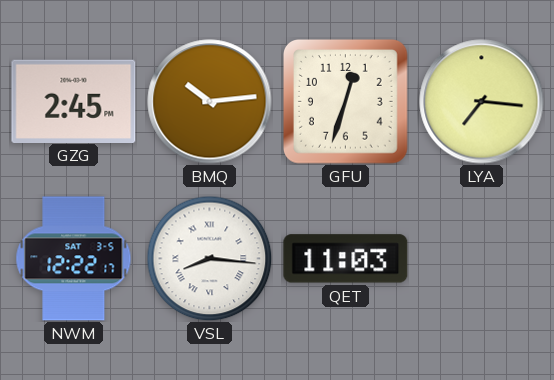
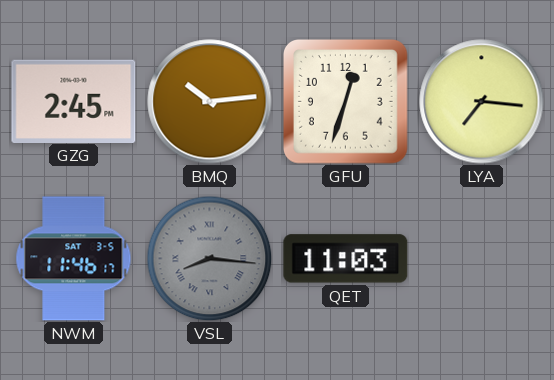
NWM: 12:22 -> 11:46
VSL dial: white -> grey
